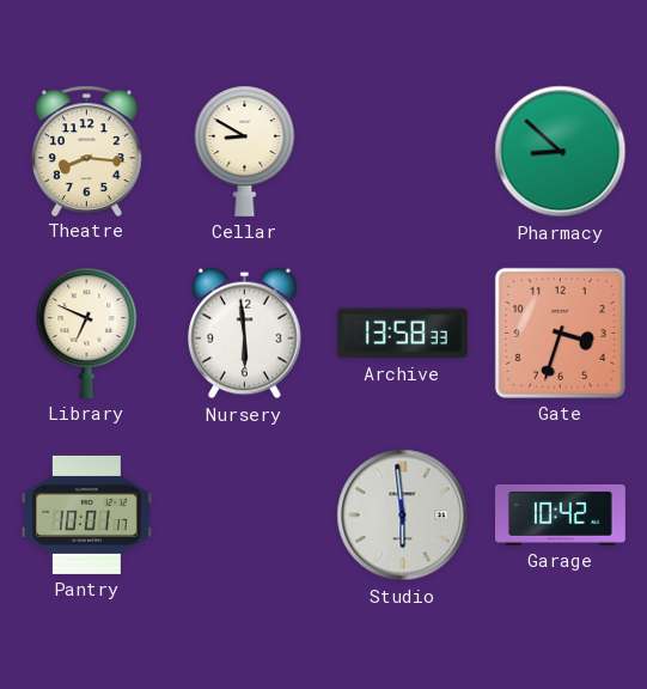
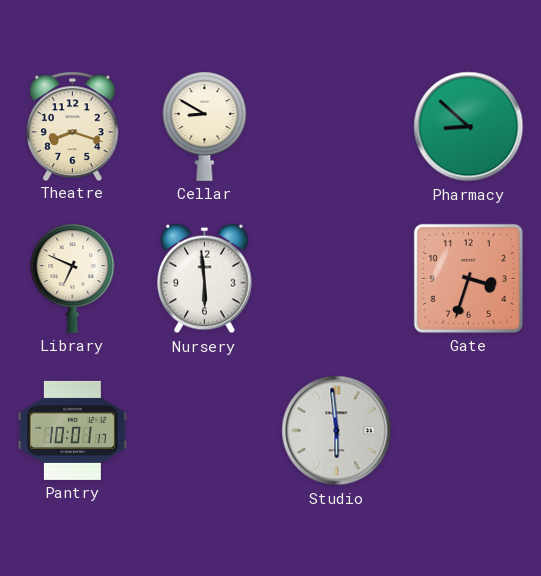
Theatre: 8:16 -> 8:18
Archive: 13:58 -> none
Garage: 10:42 -> none
